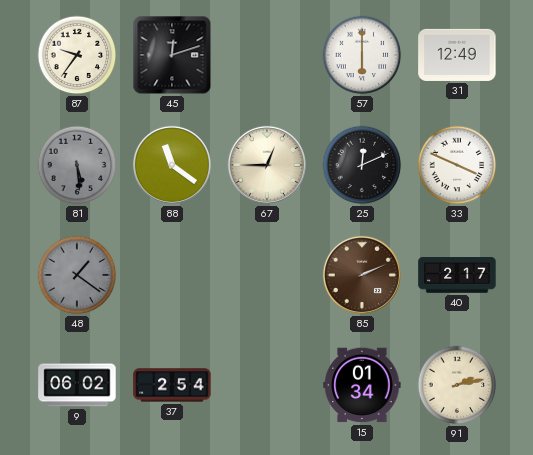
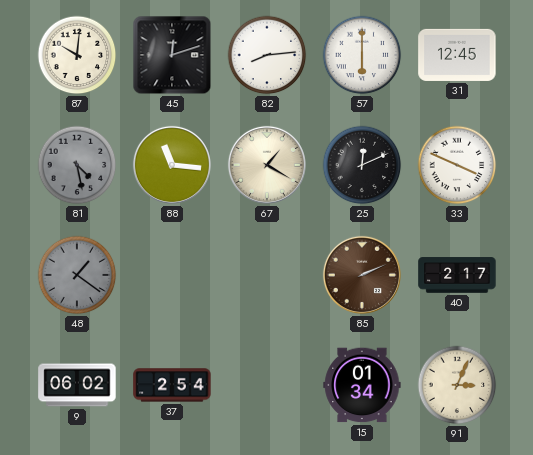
87: 9:36 -> 10:01
82: none -> 8:14
31: 12:49 -> 12:45
81: 5:29 -> 4:28
88: 11:21 -> 11:16
67: 12:45 -> 1:20
91: 2:13 -> 3:04
